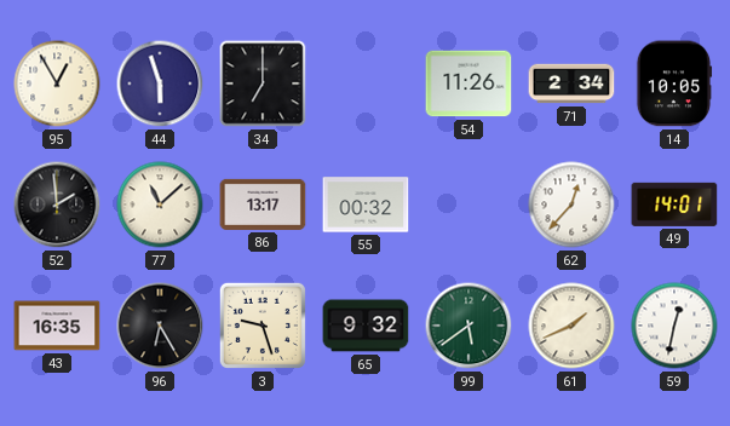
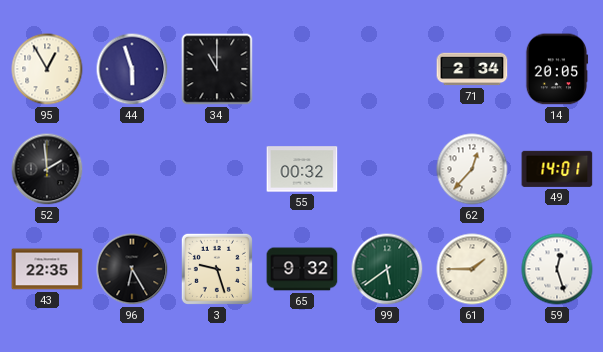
34: 7:00 -> 11:00
54: 11:26 -> none
14: 10:05 -> 20:05
77: 11:08 -> none
86: 13:17 -> none
43: 16:35 -> 22:35
61: 1:41 -> 1:45
59: 12:32 -> 12:27
